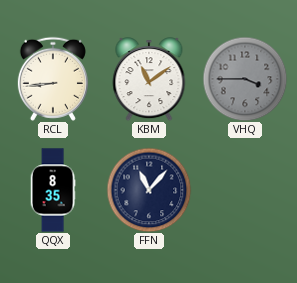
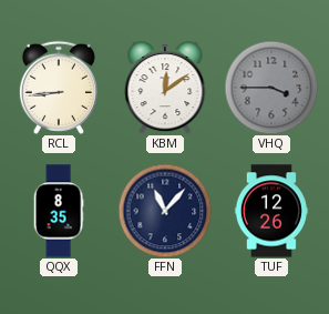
KBM: 11:09 -> 12:09
TUF: none -> 12:26
